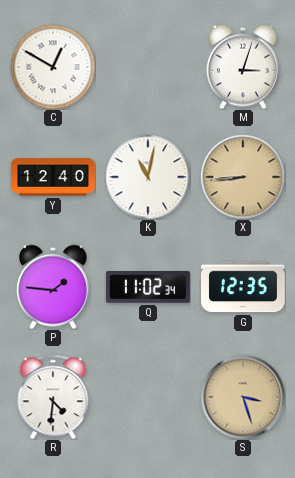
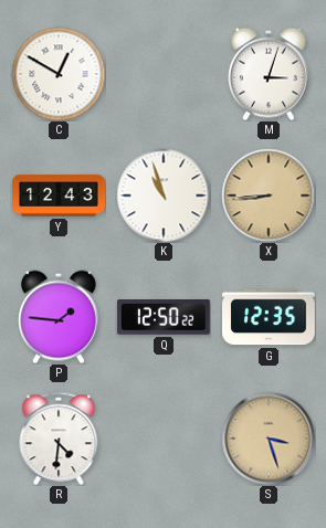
Y: 12:40 -> 12:43
K: 11:02 -> 10:57
Q: 11:02 -> 12:50
